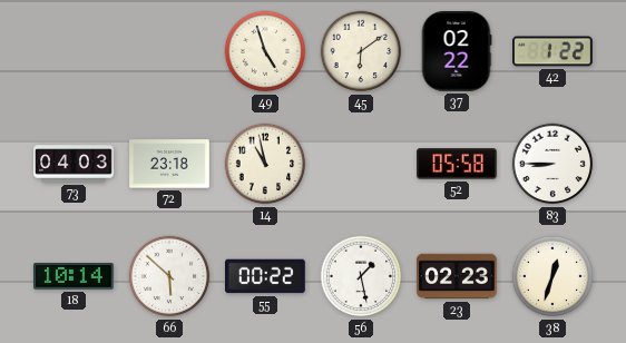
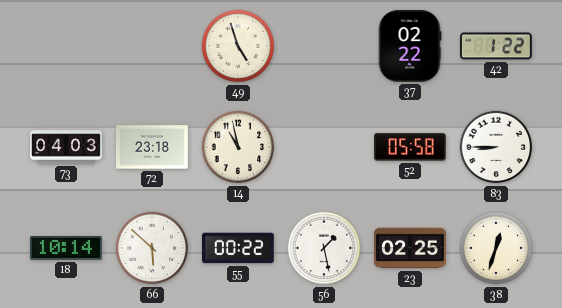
45: 6:09 -> none
23: 02:23 -> 02:25
